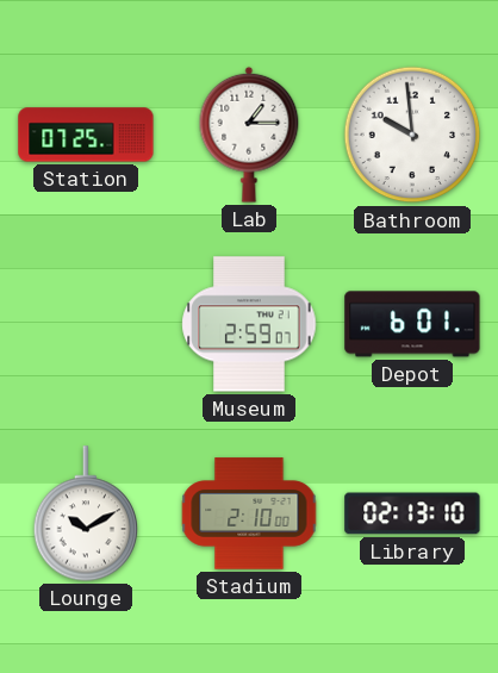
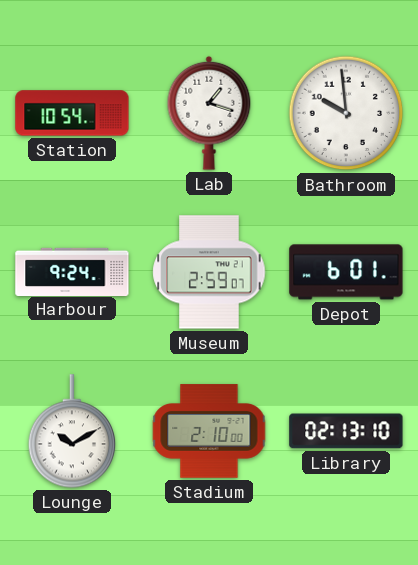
Station: 07:25 -> 10:54
Lab: 1:15 -> 1:18
Harbour: none -> 9:24
